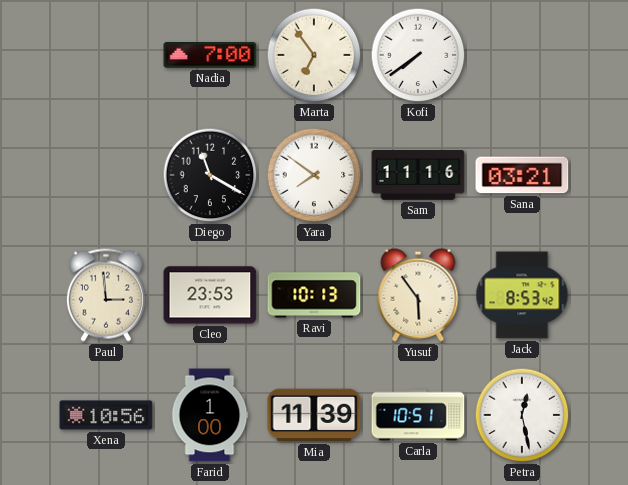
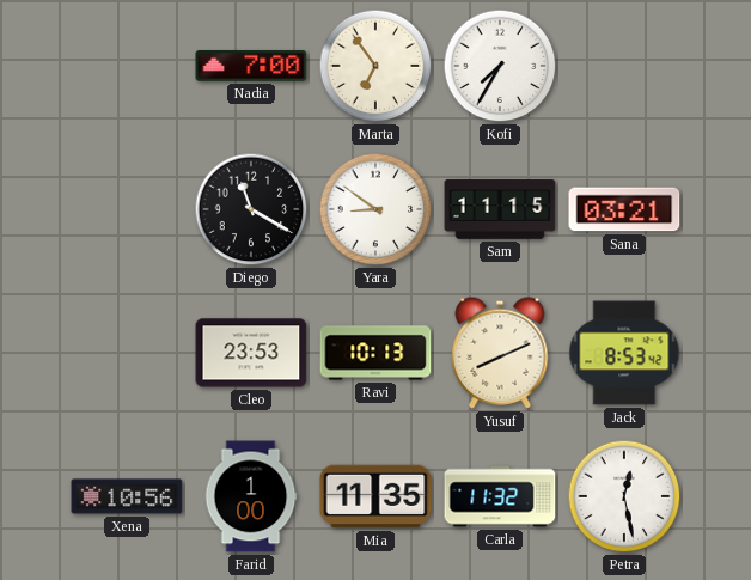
Kofi: 7:39 -> 7:35
Yara: 7:51 -> 8:51
Sam: 11:16 -> 11:15
Paul: 2:59 -> none
Yusuf: 5:54 -> 8:11
Mia: 11:39 -> 11:35
Carla: 10:51 -> 11:32
